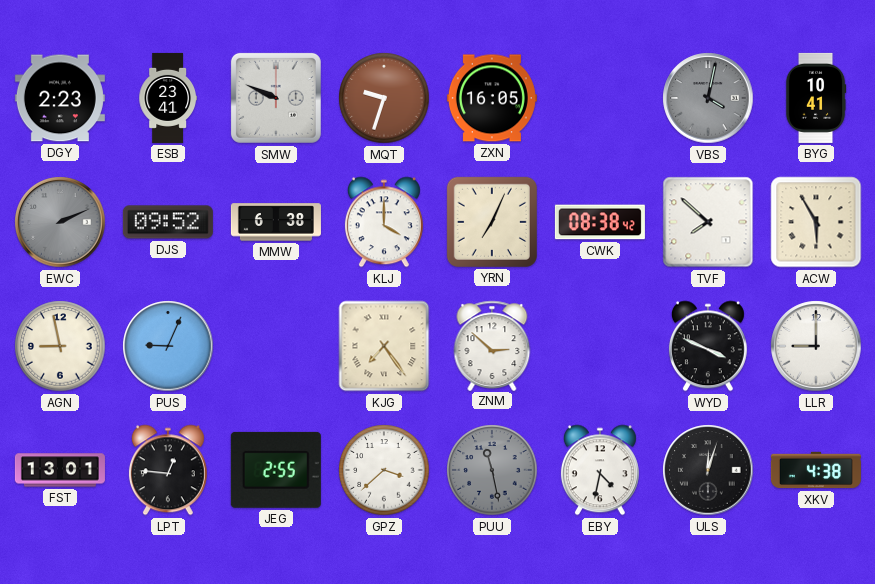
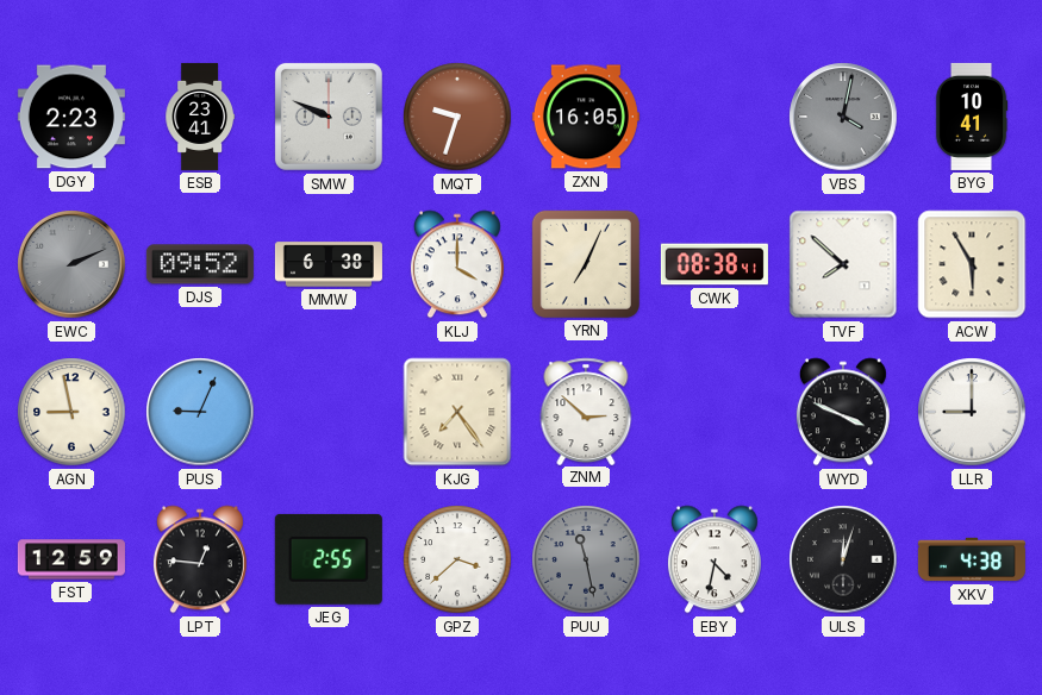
CWK: 08:38:42 -> 08:38:41
FST: 13:01 -> 12:59
